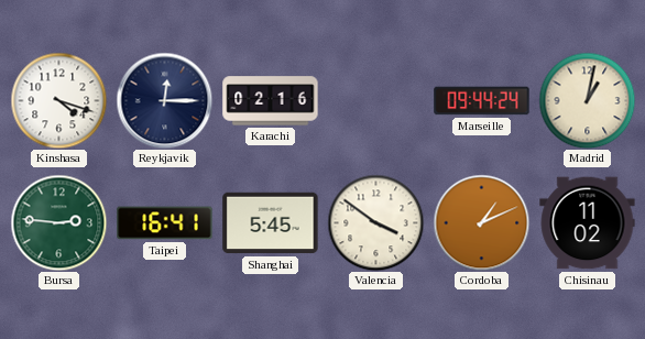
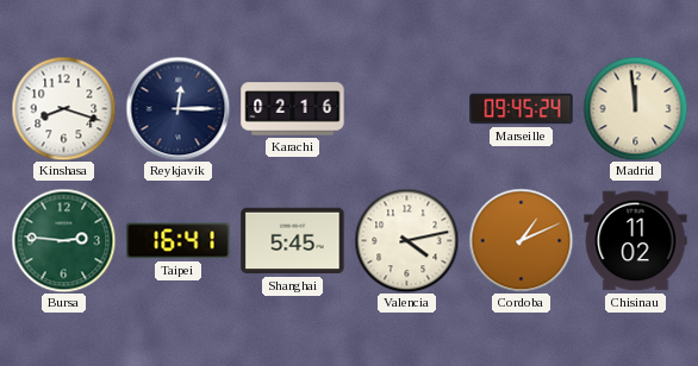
Kinshasa: 4:18 -> 8:18
Marseille: 09:44 -> 09:45
Madrid: 1:02 -> 11:59
Valencia: 3:51 -> 4:13
